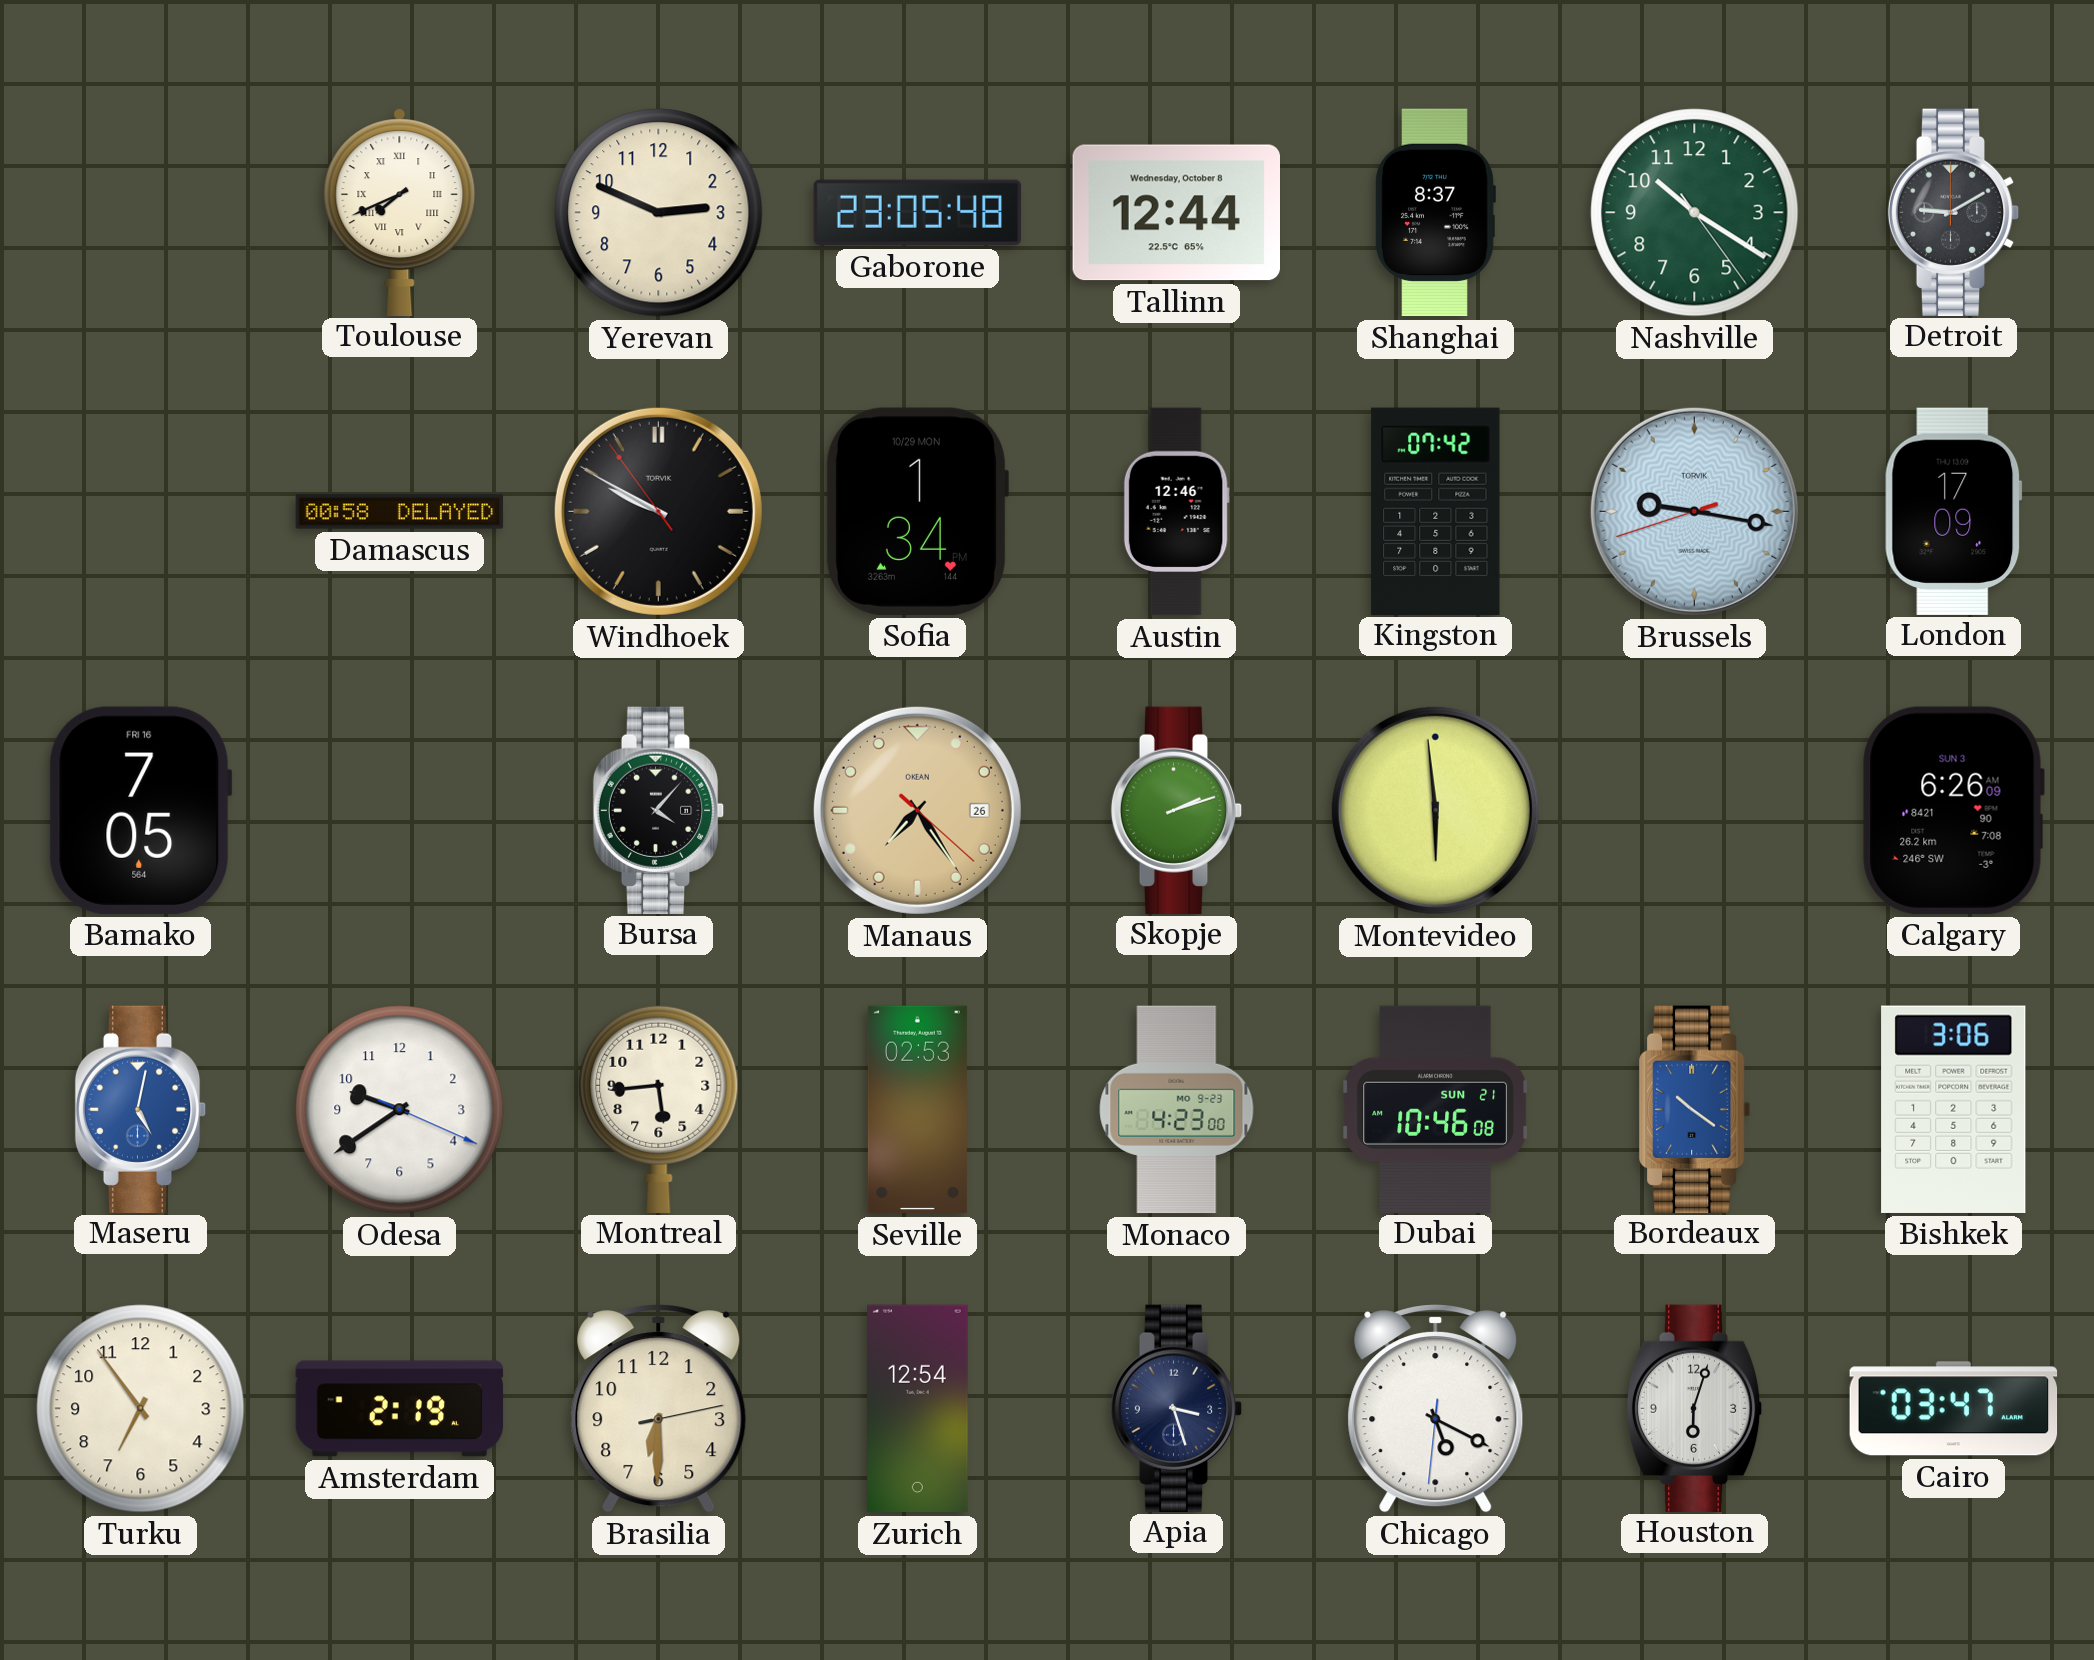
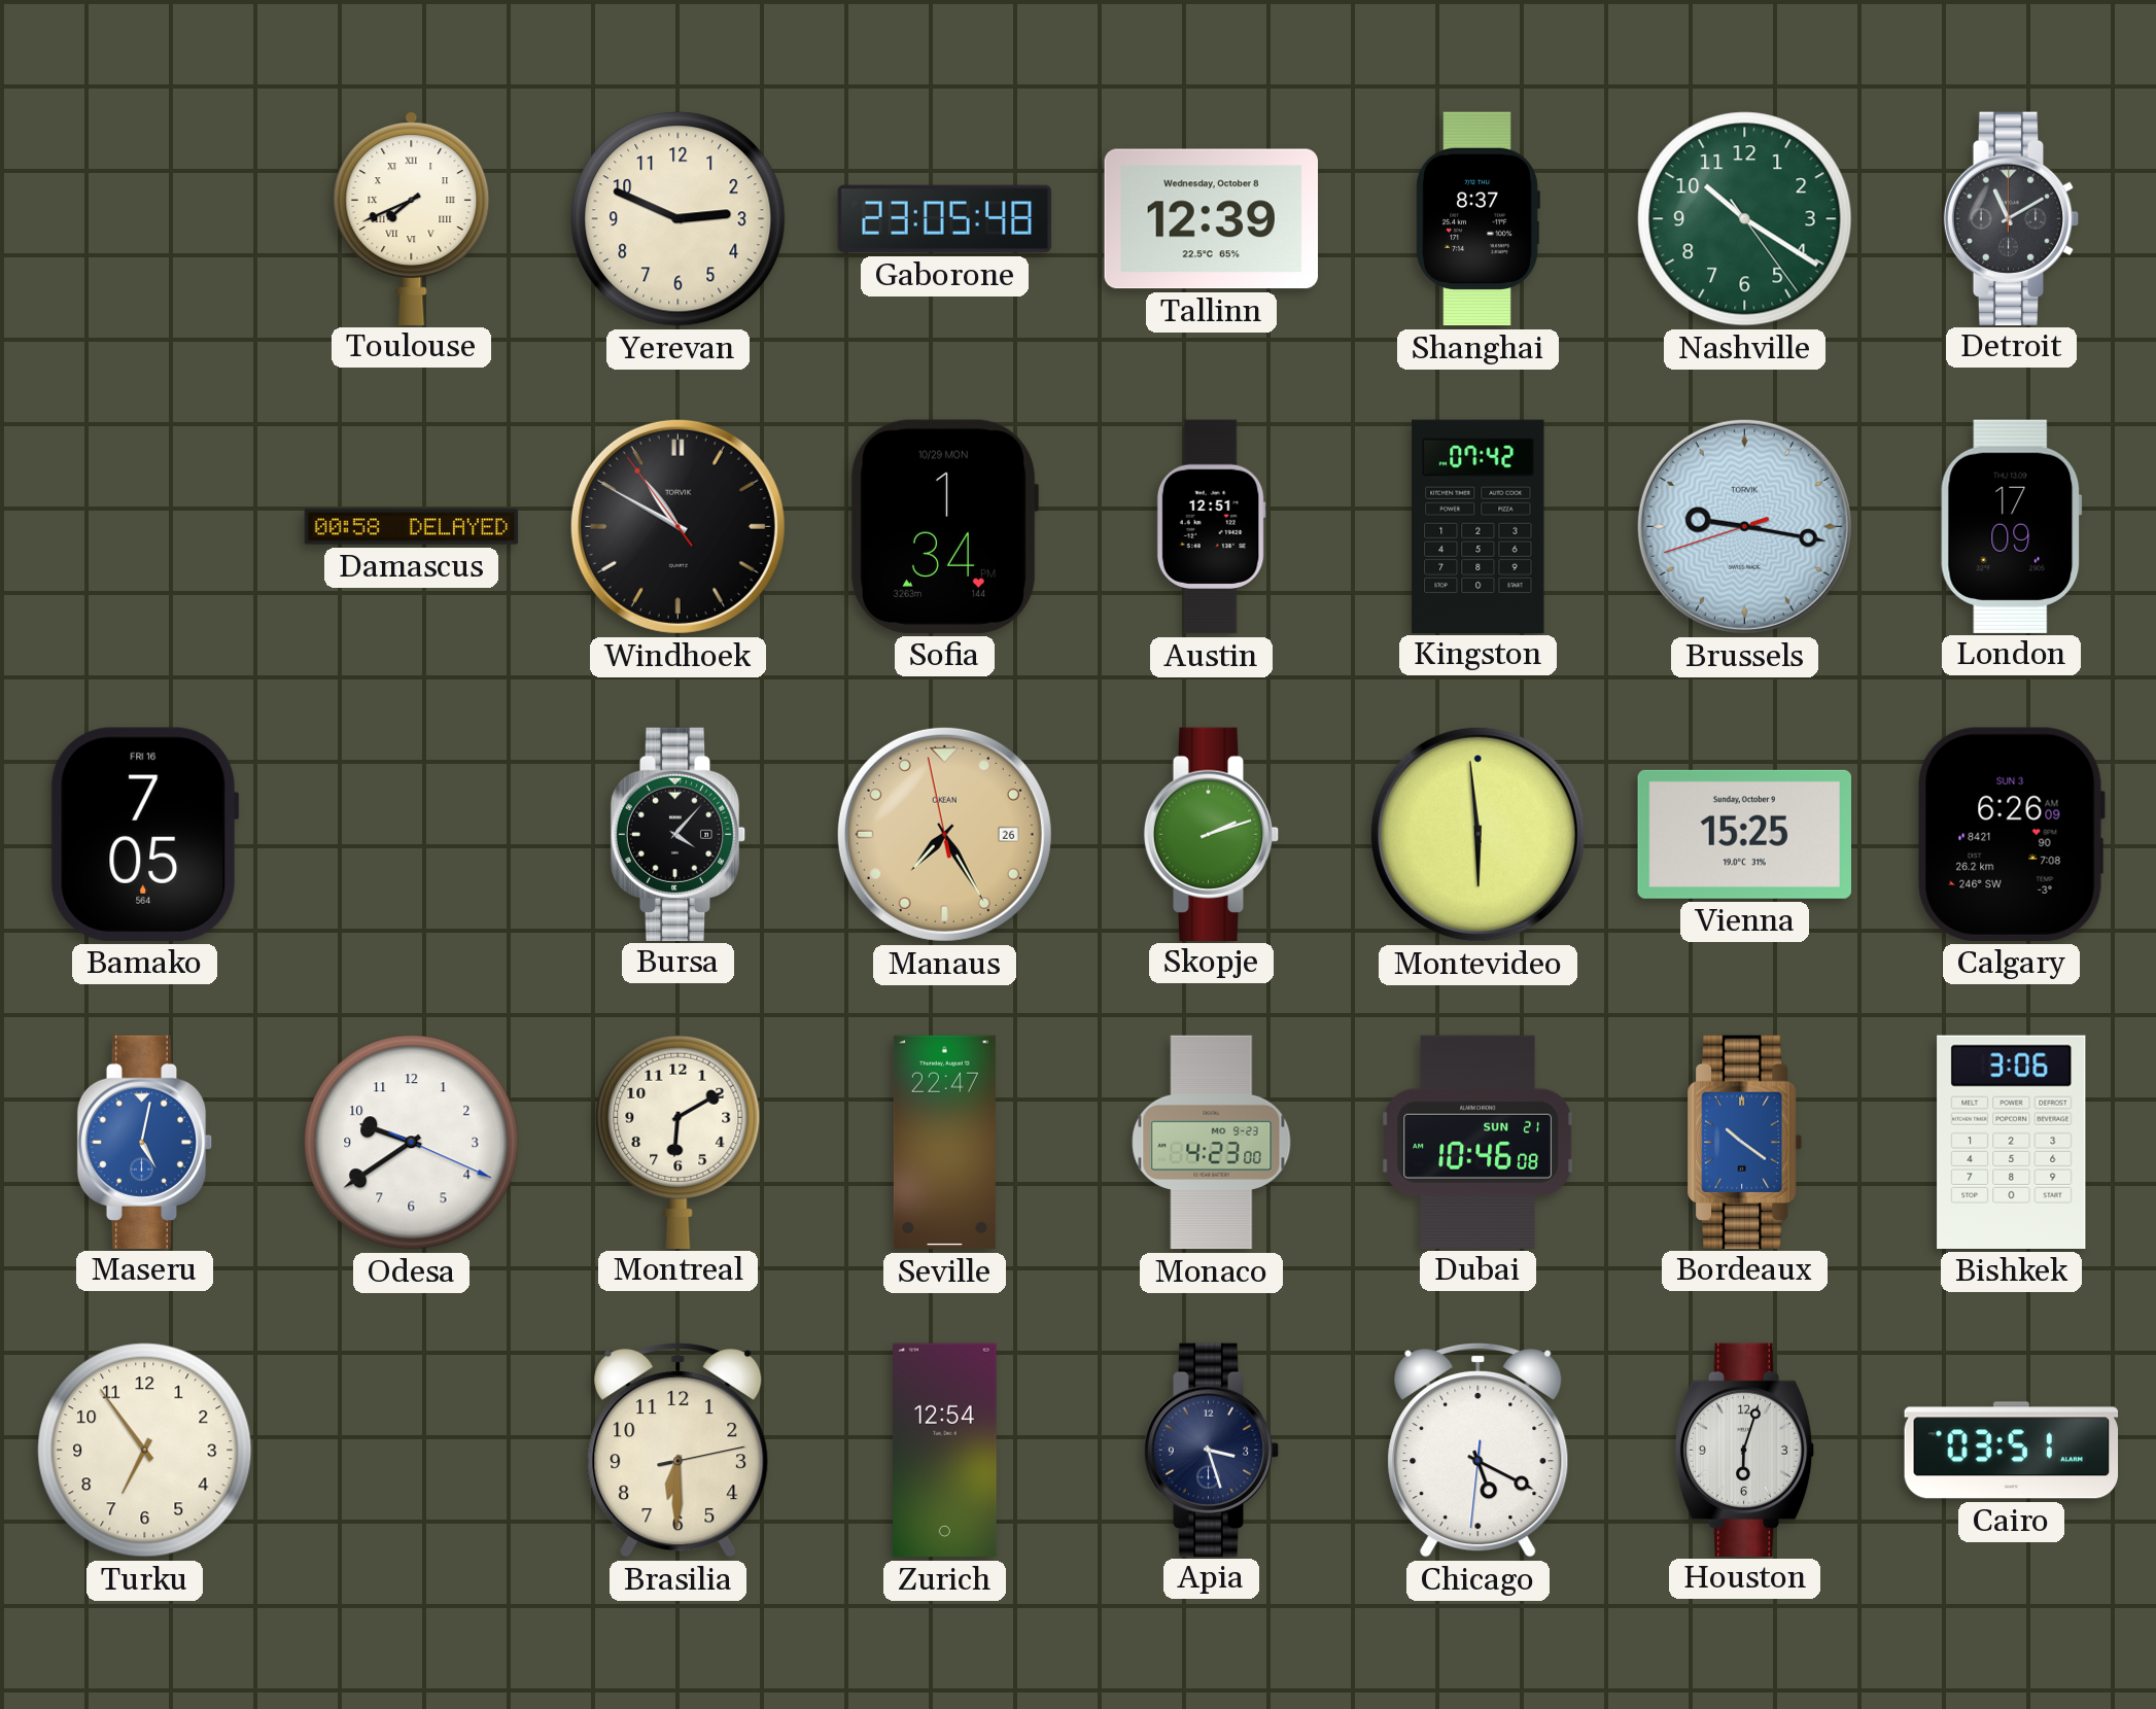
Tallinn: 12:44 -> 12:39
Detroit: 9:10 -> 11:10
Windhoek: 9:49 -> 10:49
Austin: 12:46 -> 12:51
Manaus: 7:24:22 -> 7:24:58
Vienna: none -> 15:25
Montreal: 5:44 -> 6:10
Seville: 02:53 -> 22:47
Amsterdam: 2:19 -> none
Cairo: 03:47 -> 03:51
